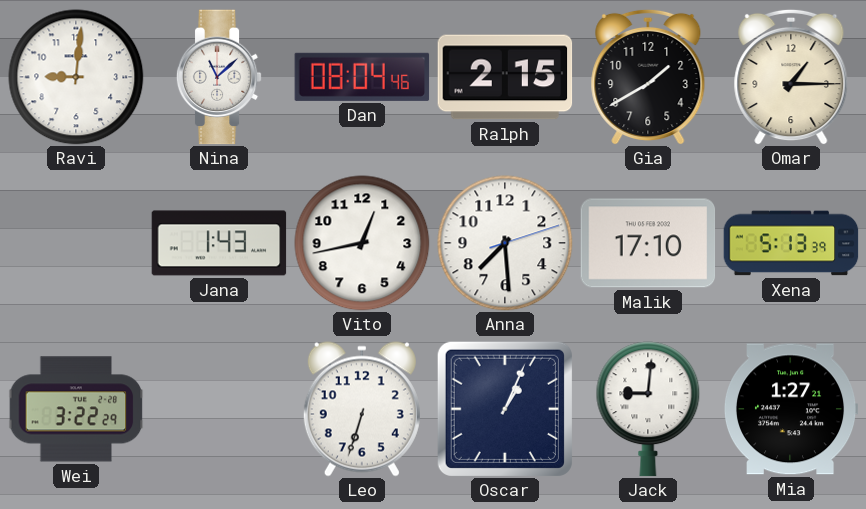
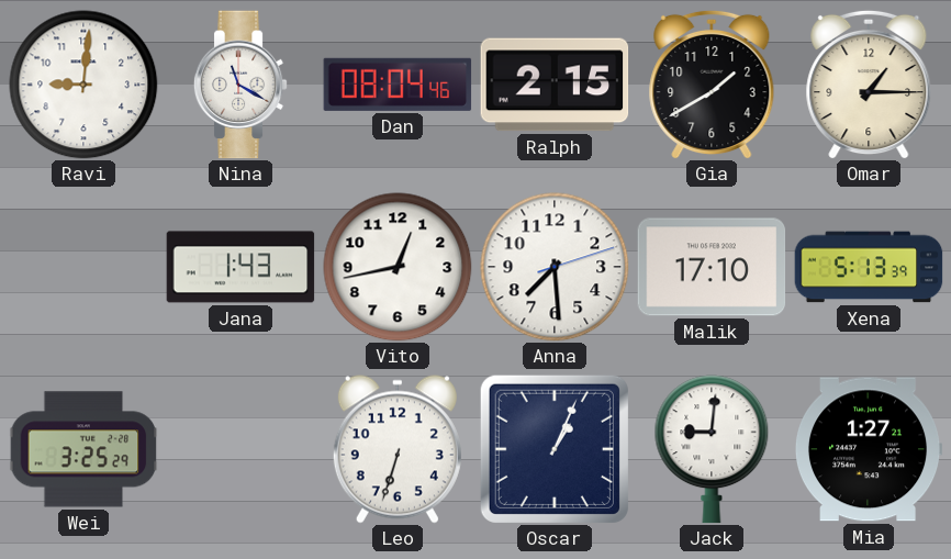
Nina: 11:08 -> 11:20
Wei: 3:22 -> 3:25
